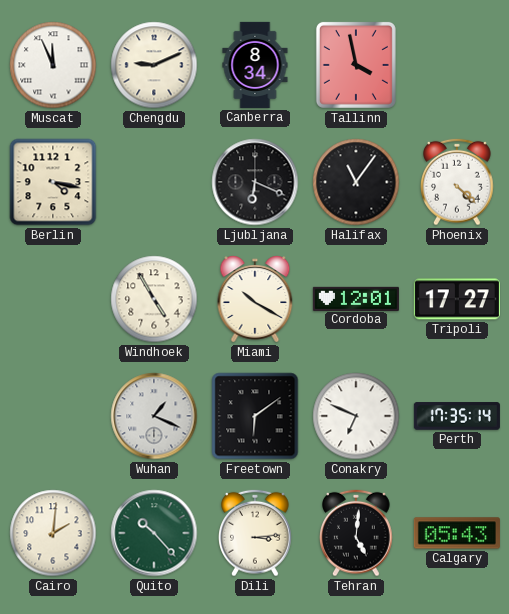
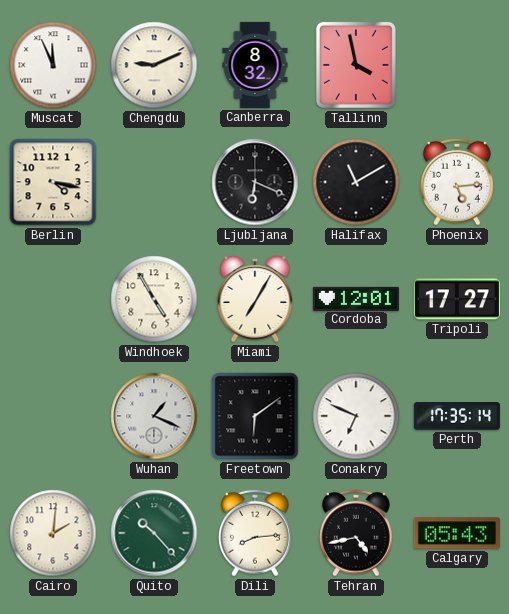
Canberra: 8:34 -> 8:32
Halifax: 11:06 -> 11:10
Phoenix: 4:22 -> 5:14
Miami: 10:20 -> 7:05
Dili: 3:14 -> 8:14
Tehran: 5:01 -> 4:43
